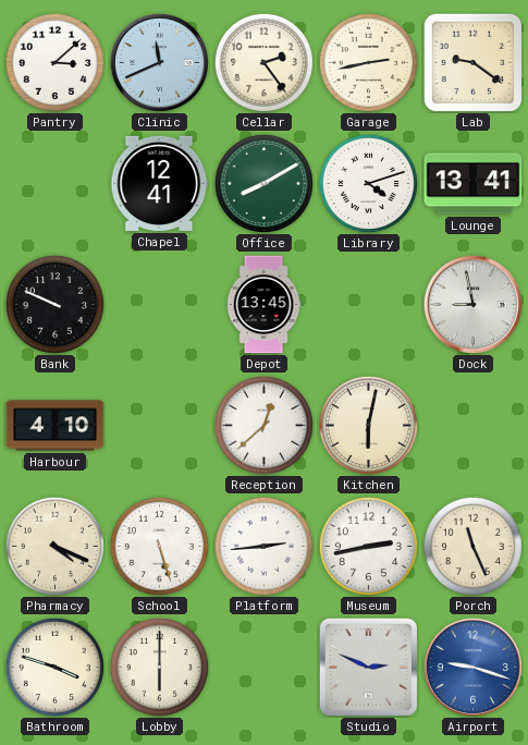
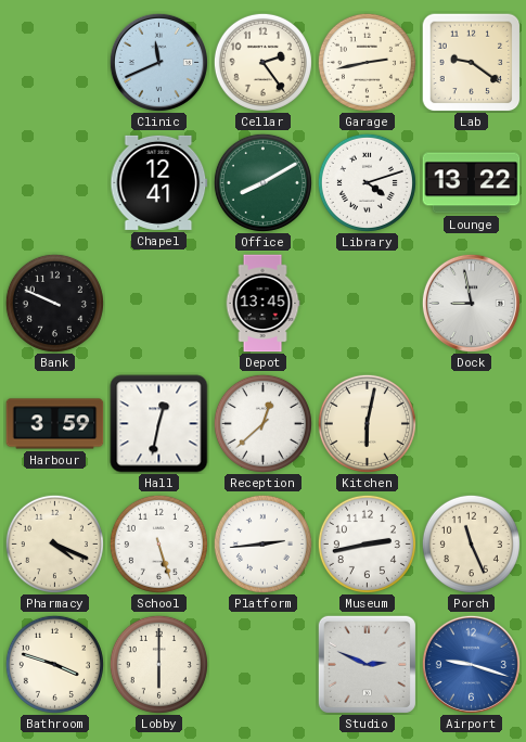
Pantry: 3:08 -> none
Lounge: 13:41 -> 13:22
Harbour: 4:10 -> 3:59
Hall: none -> 12:32
